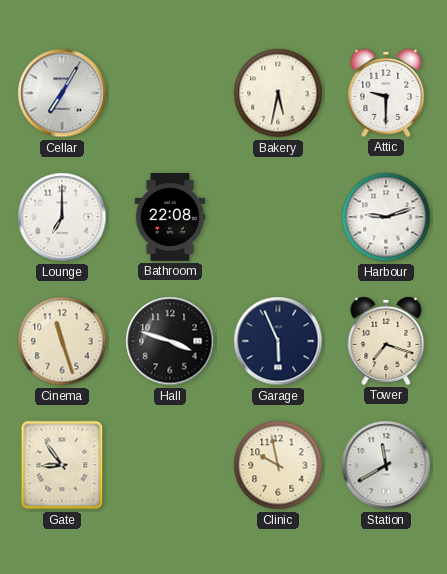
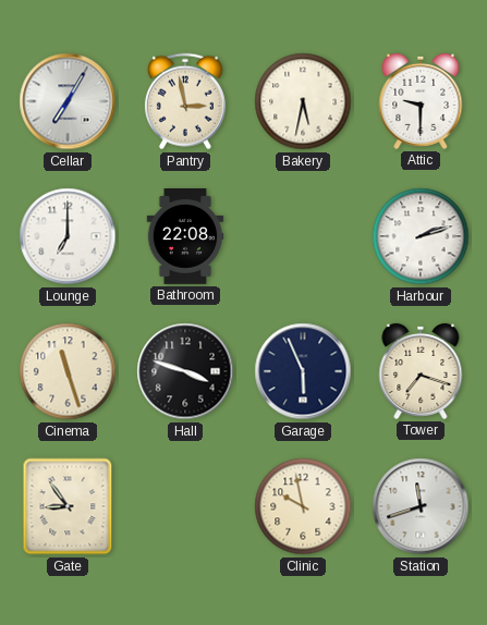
Pantry: none -> 2:58
Harbour: 9:12 -> 2:12
Station: 11:40 -> 11:42
